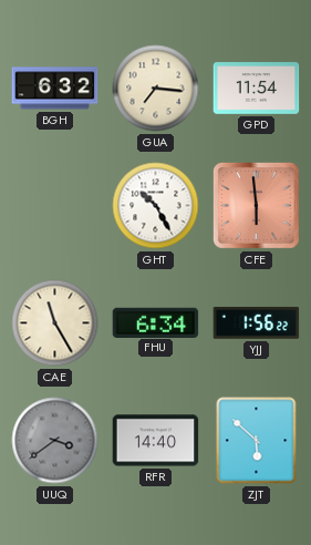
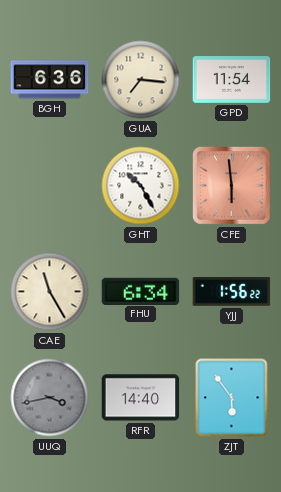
BGH: 6:32 -> 6:36
UUQ: 3:39 -> 3:43
ZJT: 5:52 -> 5:54
